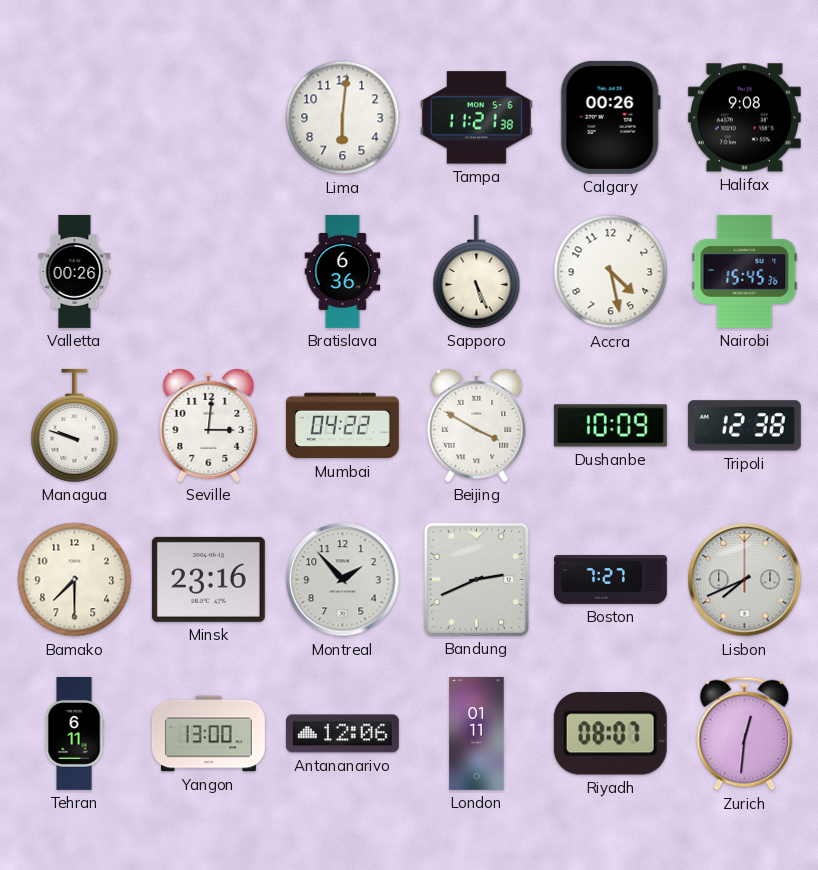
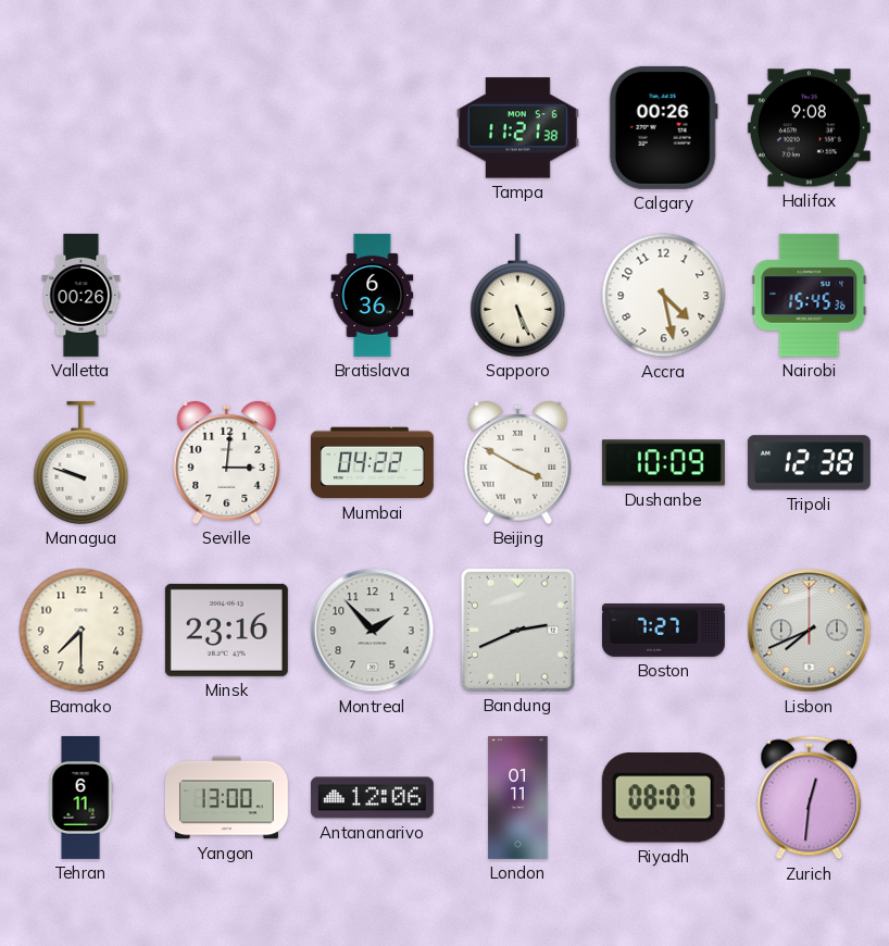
Lima: 6:01 -> none
